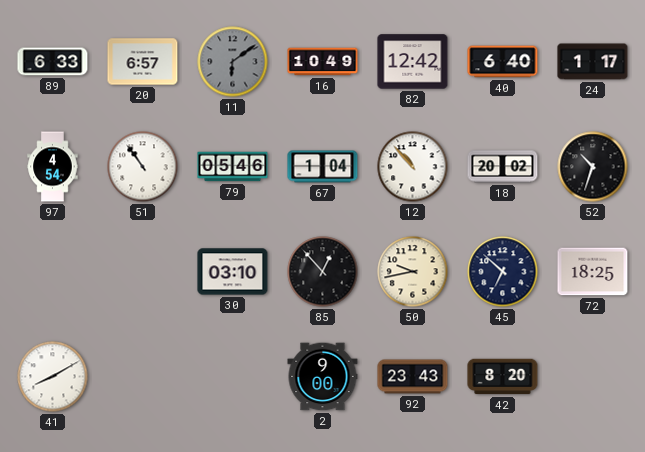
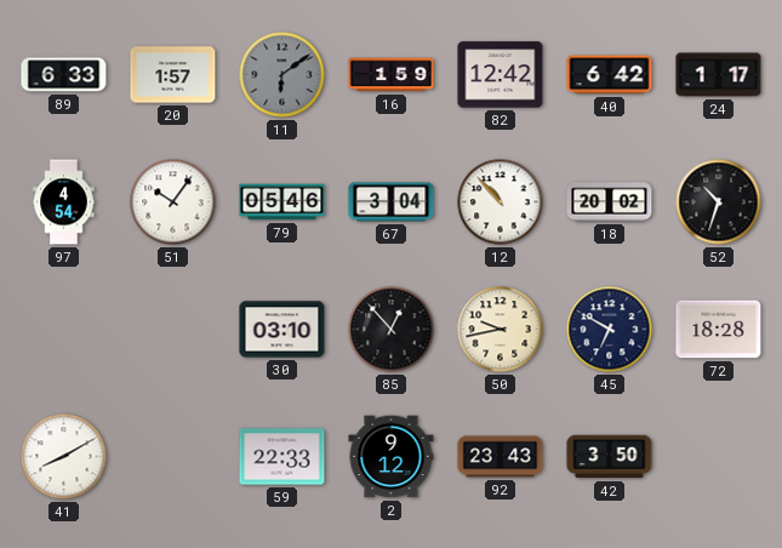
20: 6:57 -> 1:57
16: 10:49 -> 1:59
40: 6:40 -> 6:42
51: 10:54 -> 10:06
67: 1:04 -> 3:04
45: 6:52 -> 6:50
72: 18:25 -> 18:28
59: none -> 22:33
2: 9:00 -> 9:12
42: 8:20 -> 3:50
